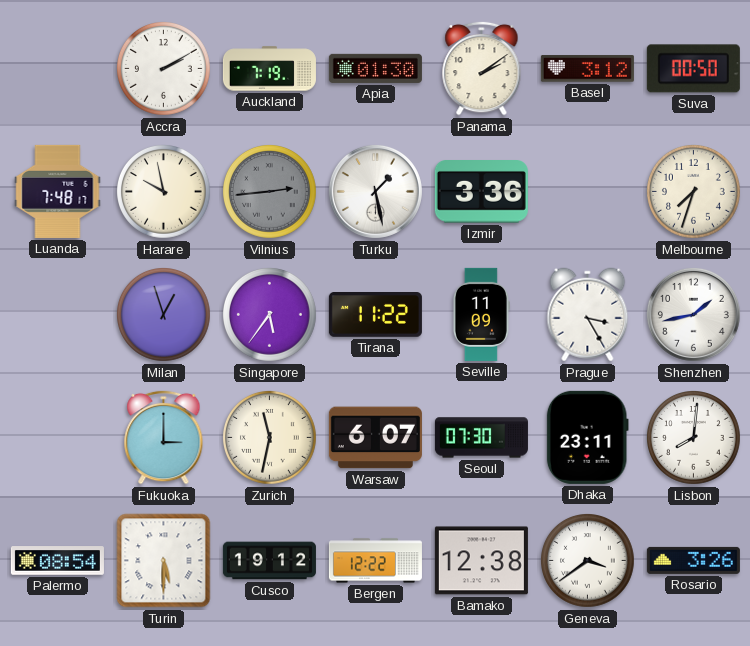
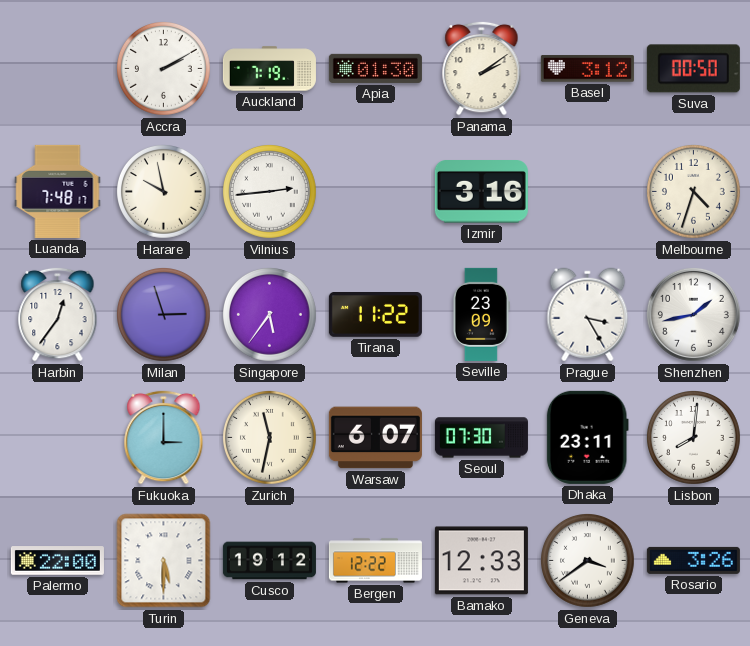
Vilnius dial: grey -> white
Turku: 1:28 -> none
Izmir: 3:36 -> 3:16
Melbourne: 7:33 -> 4:33
Harbin: none -> 12:36
Milan: 12:57 -> 2:57
Seville: 11:09 -> 23:09
Palermo: 08:54 -> 22:00
Bamako: 12:38 -> 12:33
